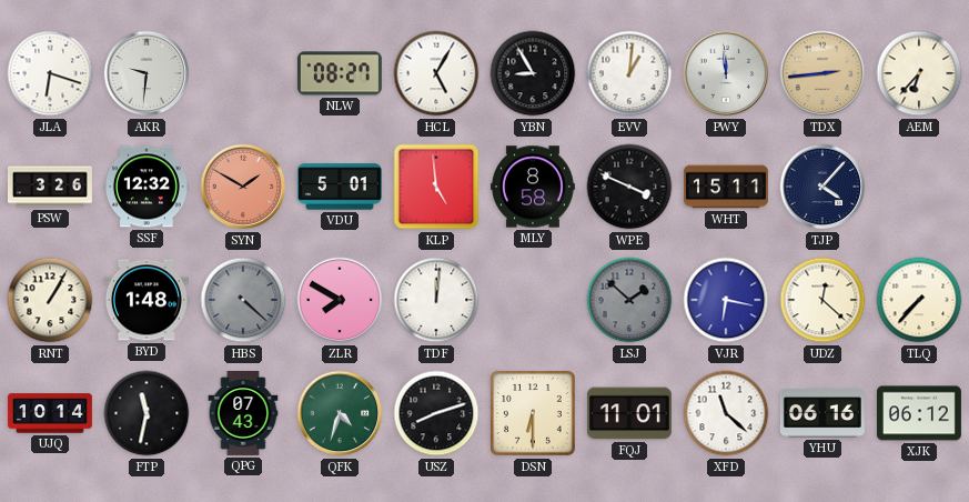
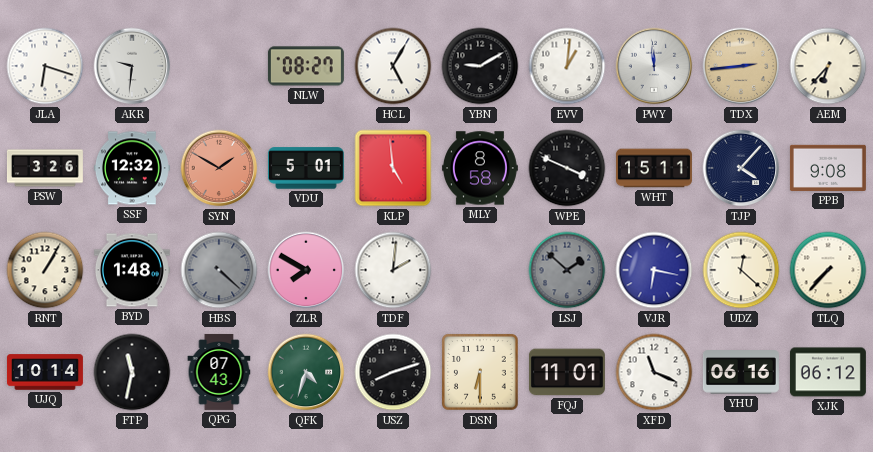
YBN: 8:55 -> 9:10
PPB: none -> 9:08
TDF: 12:01 -> 2:01
XFD: 11:22 -> 11:19
